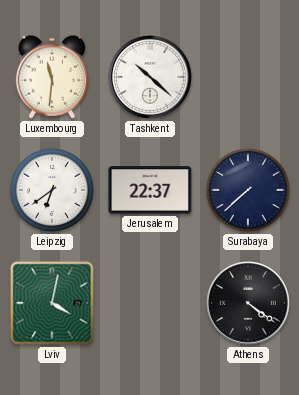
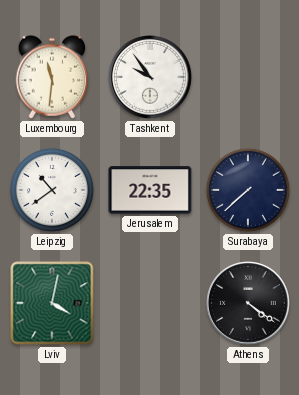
Tashkent: 10:22 -> 9:54
Leipzig: 6:39 -> 10:39
Jerusalem: 22:37 -> 22:35
